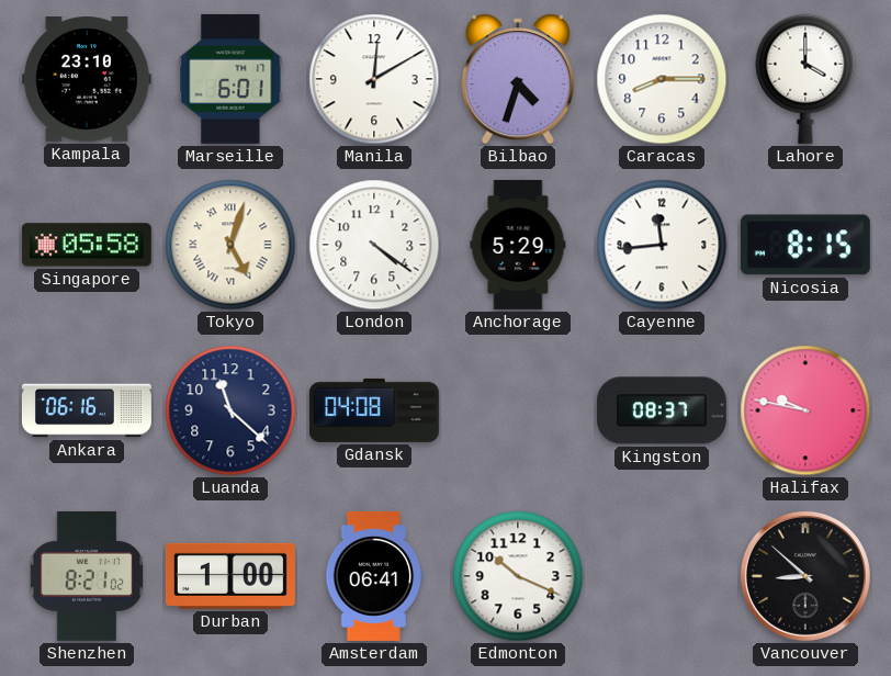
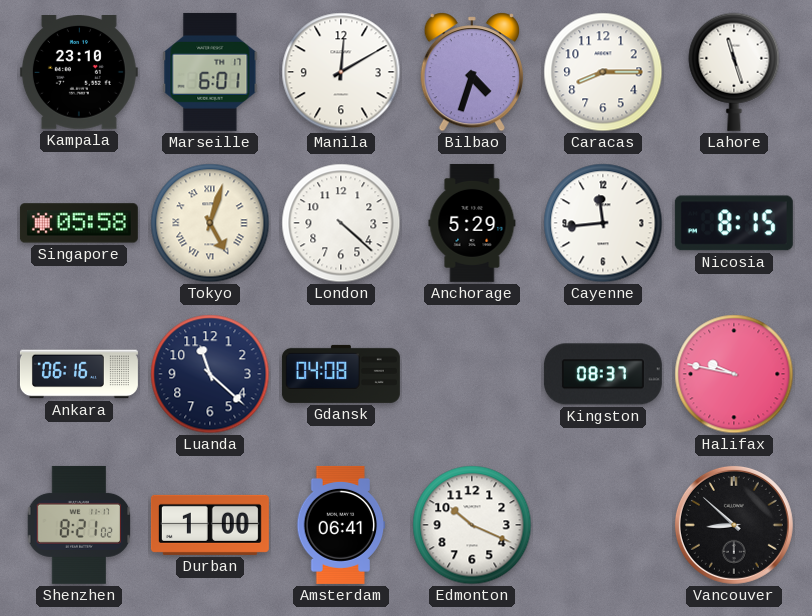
Lahore: 4:00 -> 11:27
London: 4:21 -> 4:22
